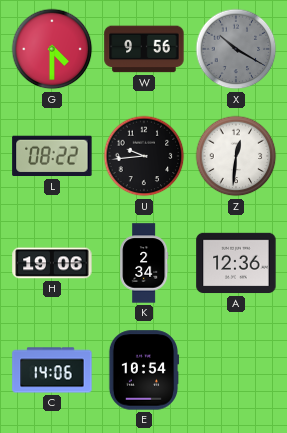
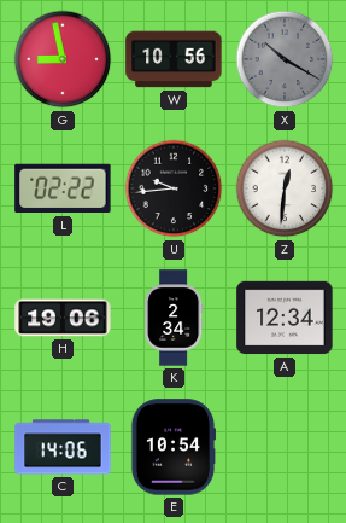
G: 4:30 -> 8:58
W: 9:56 -> 10:56
L: 08:22 -> 02:22
A: 12:36 -> 12:34
